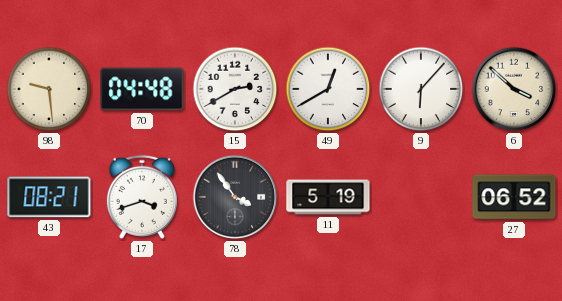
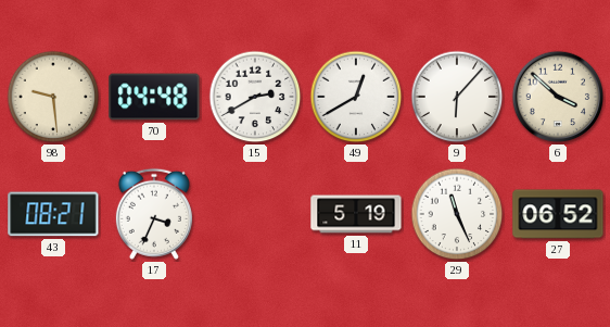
17: 3:42 -> 3:34
78: 3:54 -> none
29: none -> 11:26
